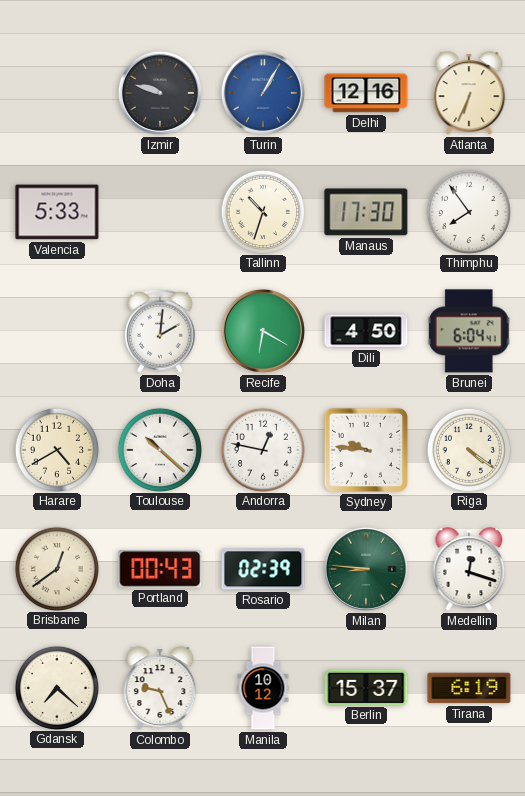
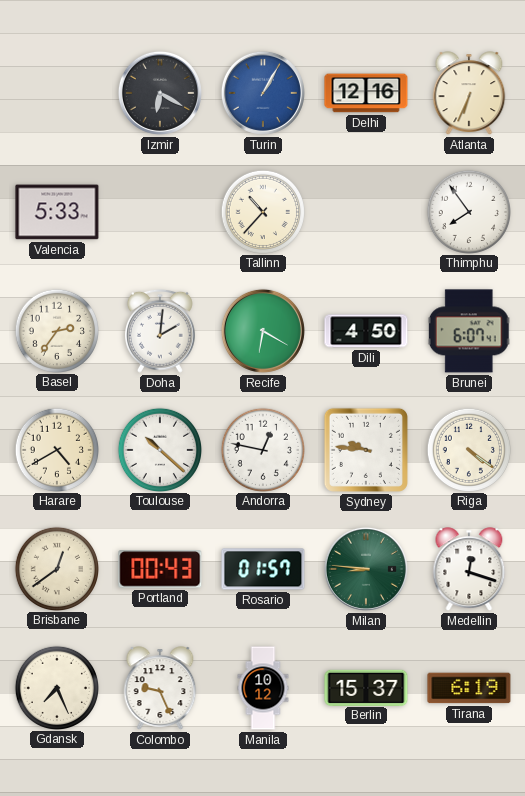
Izmir: 9:48 -> 6:20
Tallinn: 10:33 -> 10:37
Manaus: 17:30 -> none
Basel: none -> 2:36
Brunei: 6:04 -> 6:07
Rosario: 02:39 -> 01:57
Gdansk: 7:22 -> 7:26
